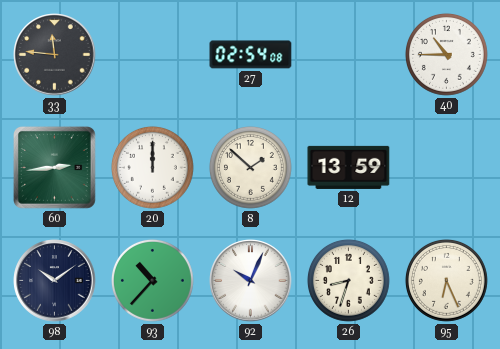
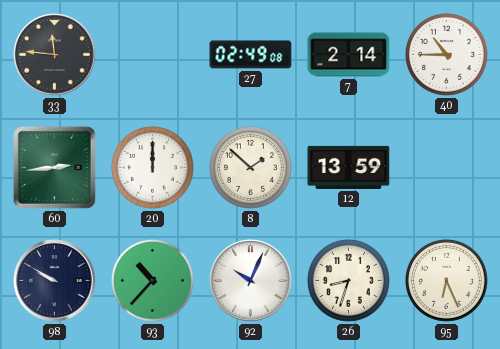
27: 02:54 -> 02:49
7: none -> 2:14
98: 10:09 -> 9:50
